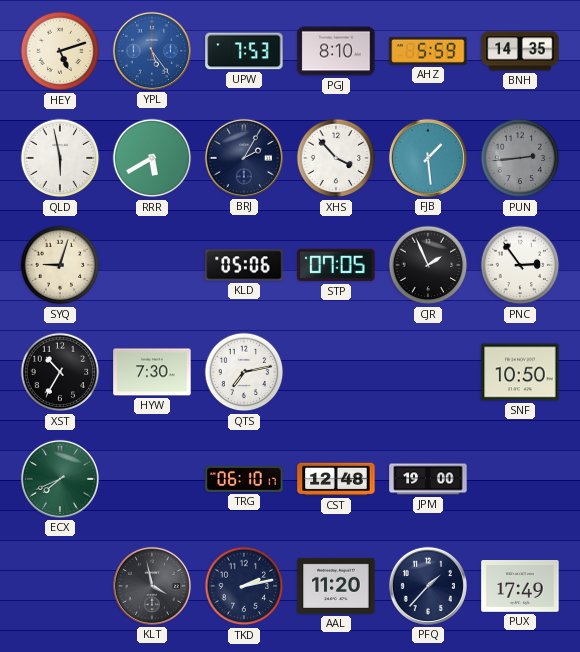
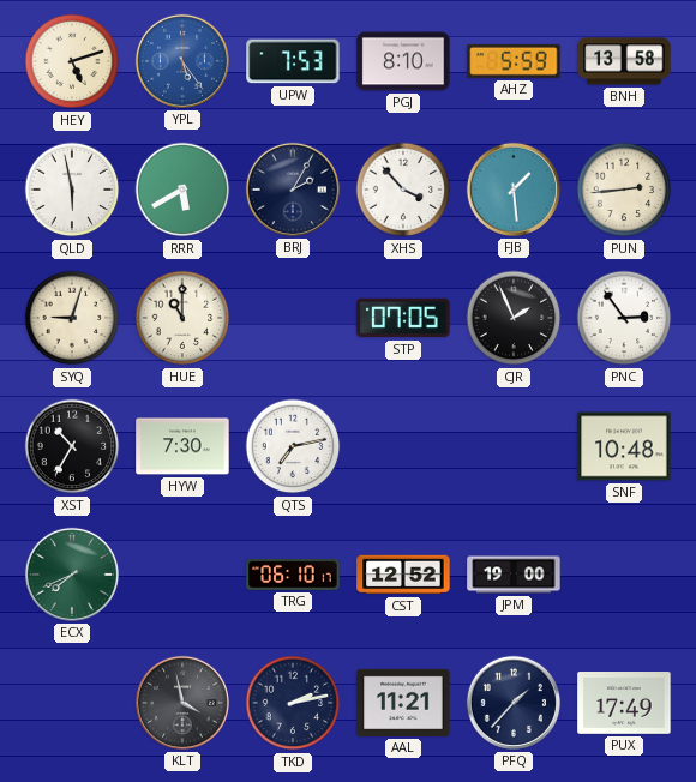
BNH: 14:35 -> 13:58
PUN dial: grey -> cream
HUE: none -> 11:00
KLD: 05:06 -> none
SNF: 10:50 -> 10:48
CST: 12:48 -> 12:52
AAL: 11:20 -> 11:21
